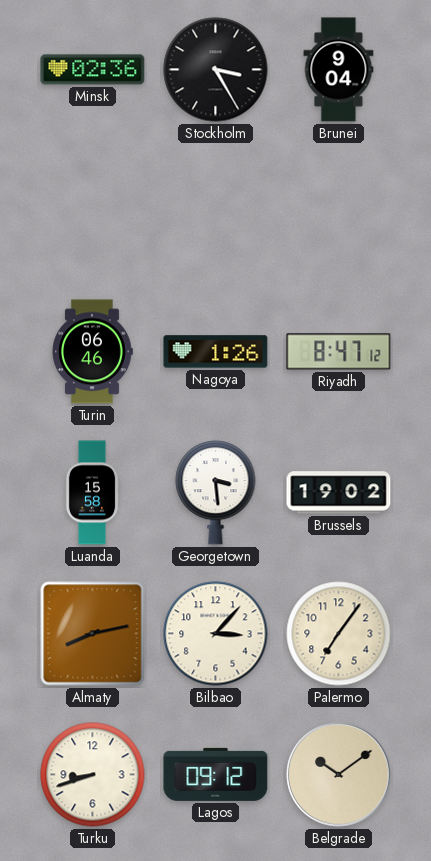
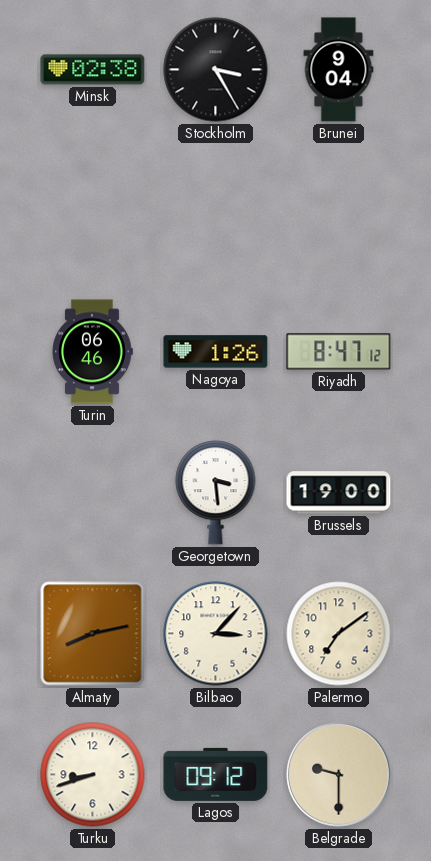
Minsk: 02:36 -> 02:38
Luanda: 15:58 -> none
Brussels: 19:02 -> 19:00
Palermo: 7:06 -> 7:09
Belgrade: 10:09 -> 9:30
